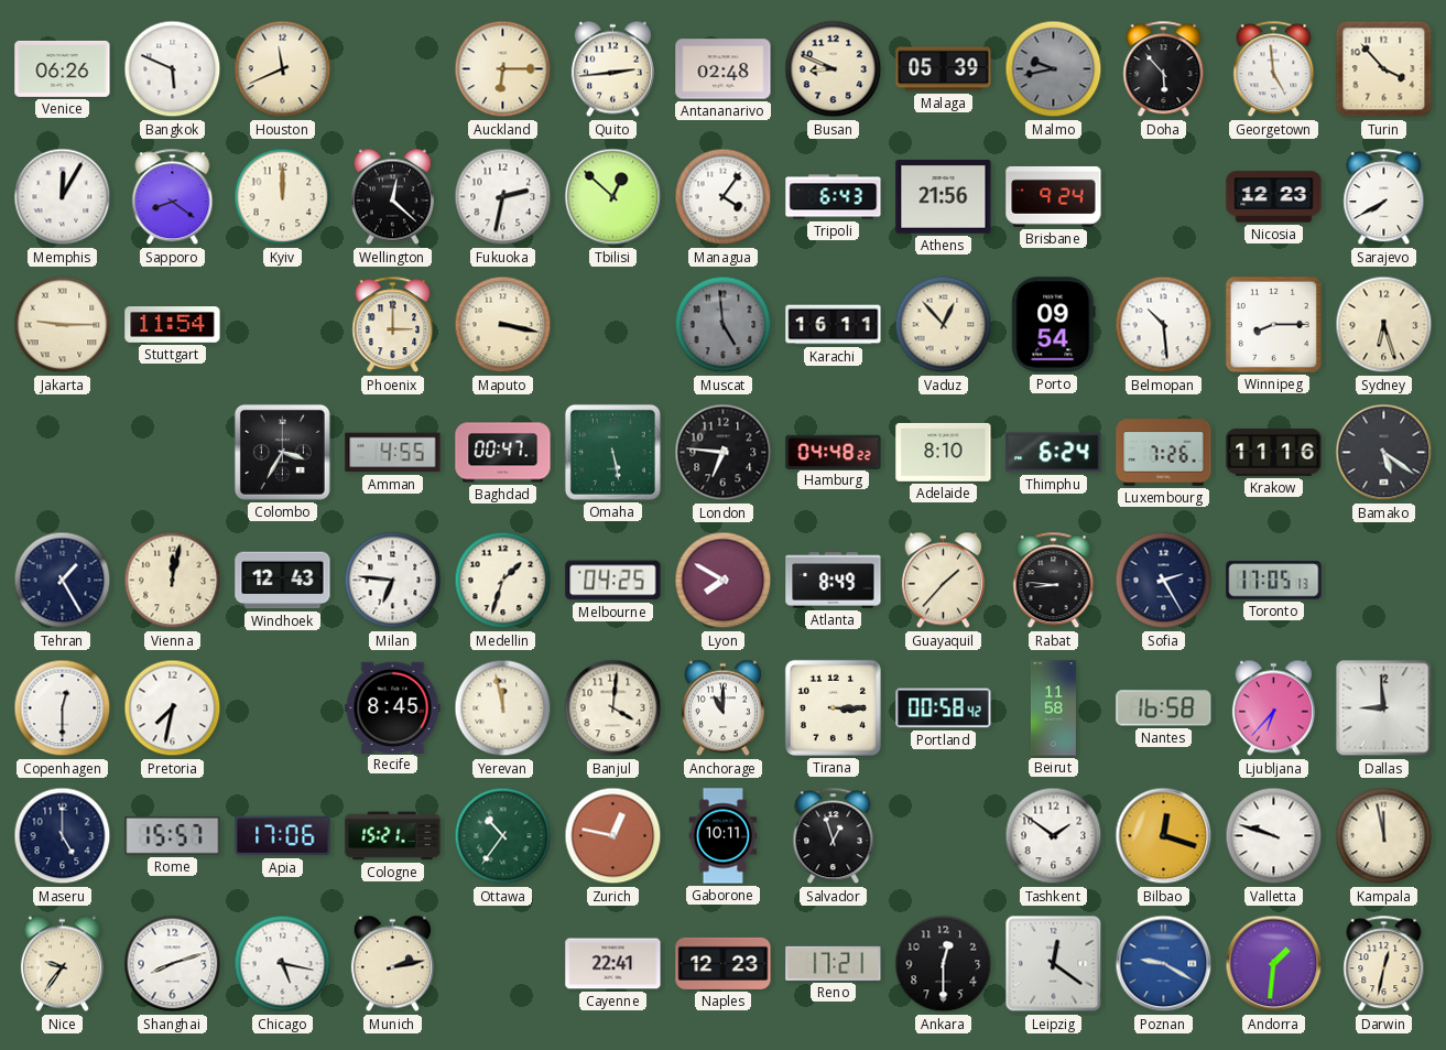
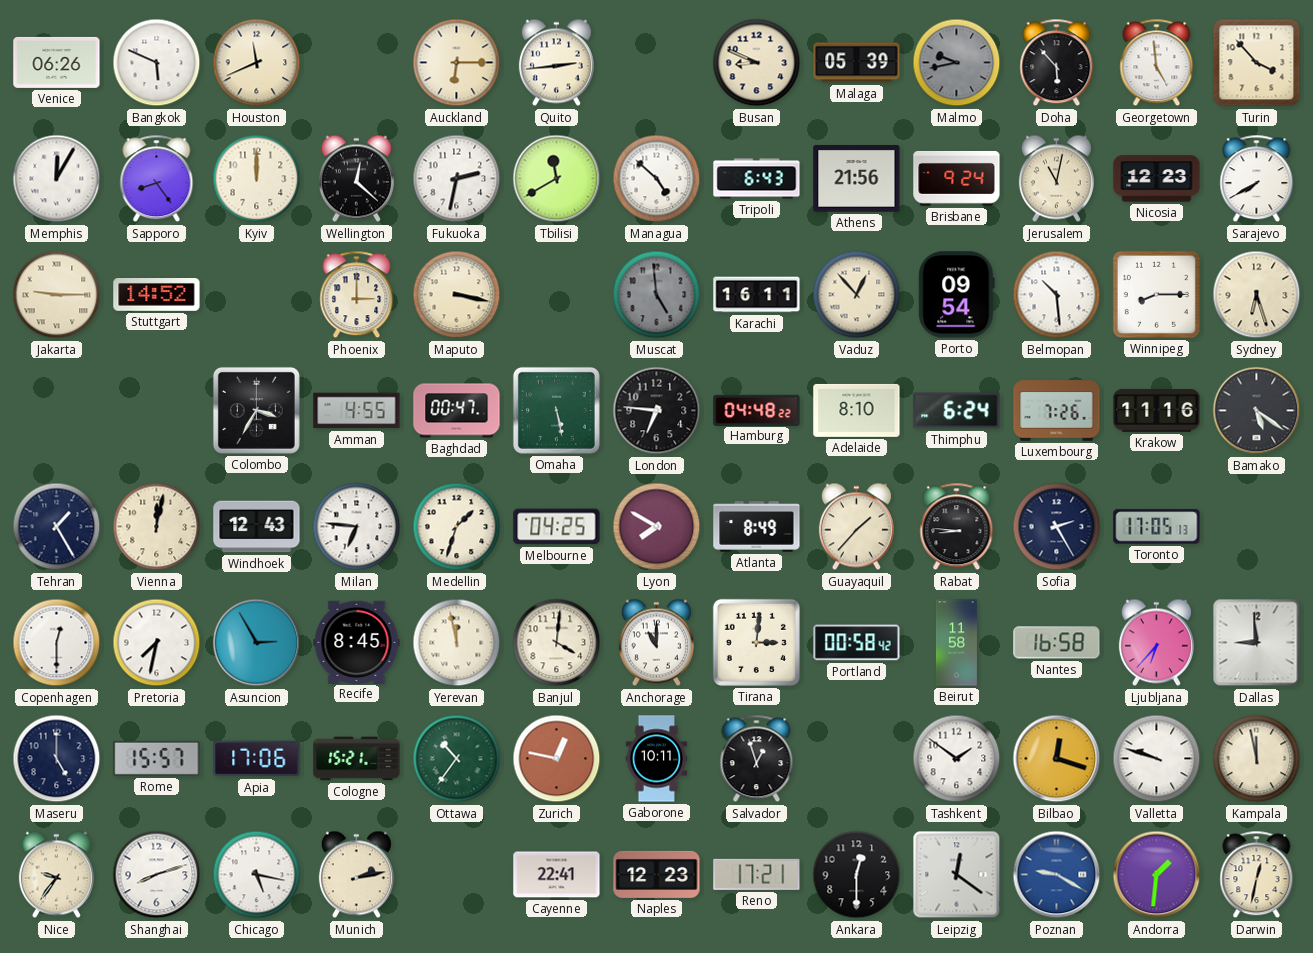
Antananarivo: 02:48 -> none
Sapporo: 8:21 -> 8:24
Tbilisi: 12:52 -> 11:40
Managua: 4:06 -> 4:52
Jerusalem: none -> 11:02
Stuttgart: 11:54 -> 14:52
Asuncion: none -> 2:55
Tirana: 3:15 -> 3:01
